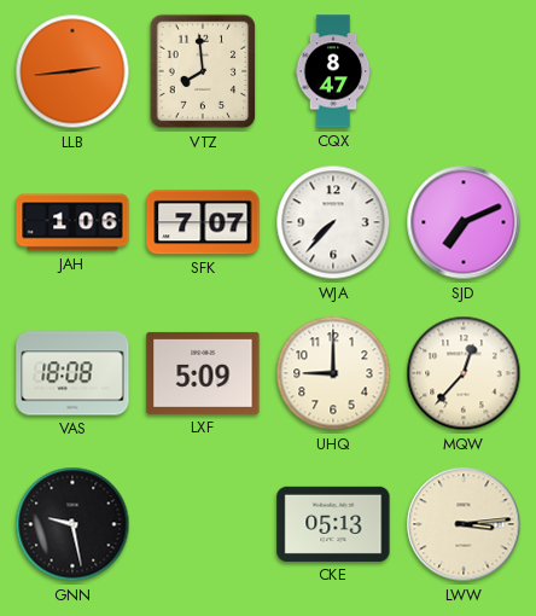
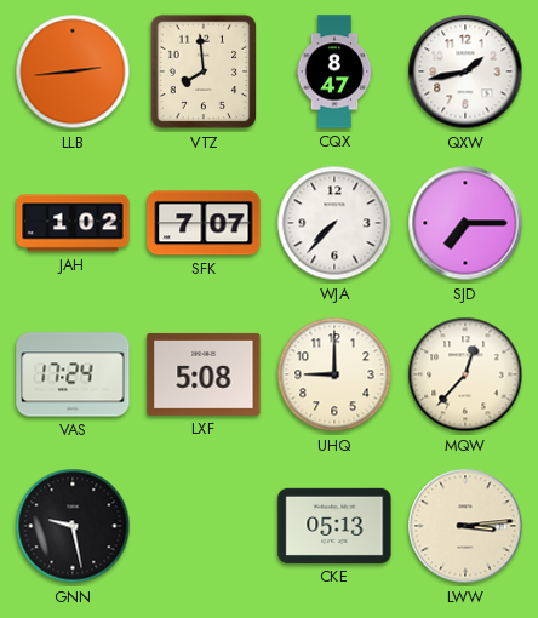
QXW: none -> 1:43
JAH: 1:06 -> 1:02
SJD: 7:11 -> 7:15
VAS: 18:08 -> 17:24
LXF: 5:09 -> 5:08
